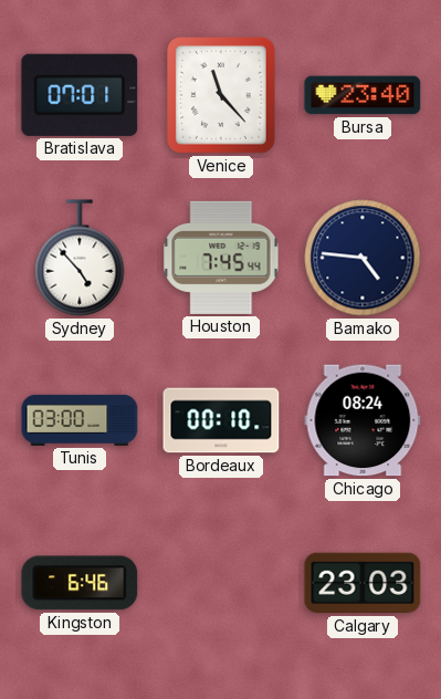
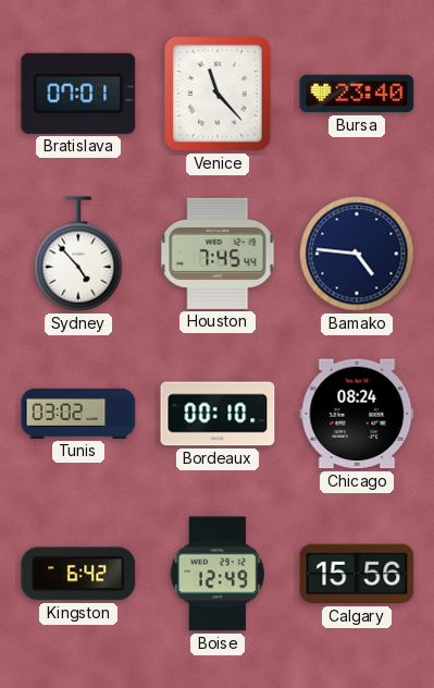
Tunis: 03:00 -> 03:02
Kingston: 6:46 -> 6:42
Boise: none -> 12:49
Calgary: 23:03 -> 15:56
